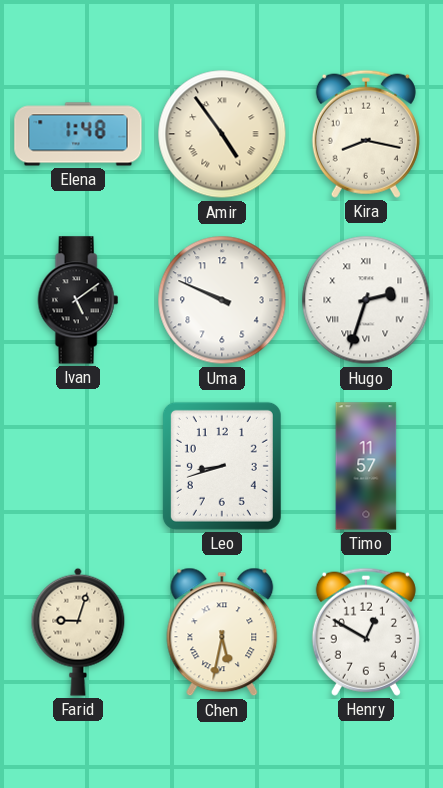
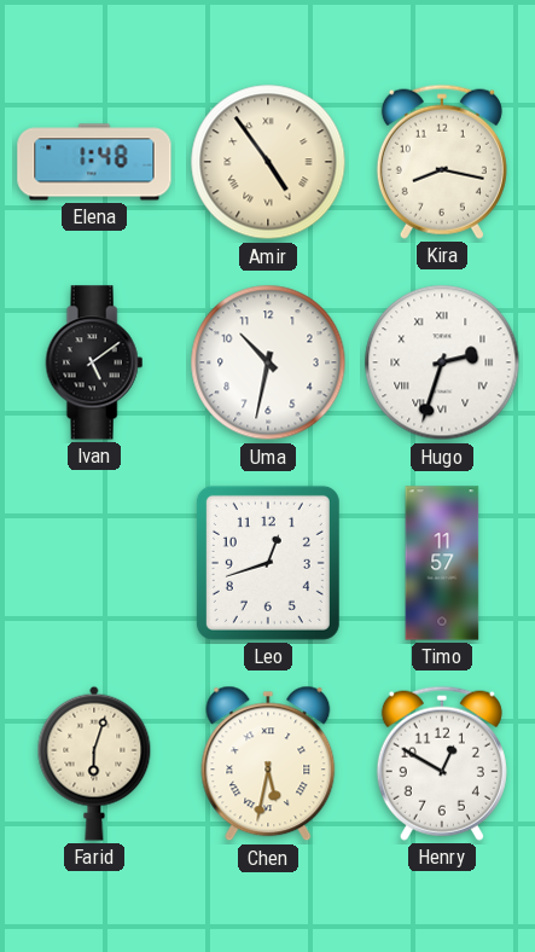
Uma: 9:49 -> 10:32
Leo: 8:42 -> 12:42
Farid: 9:03 -> 6:03
